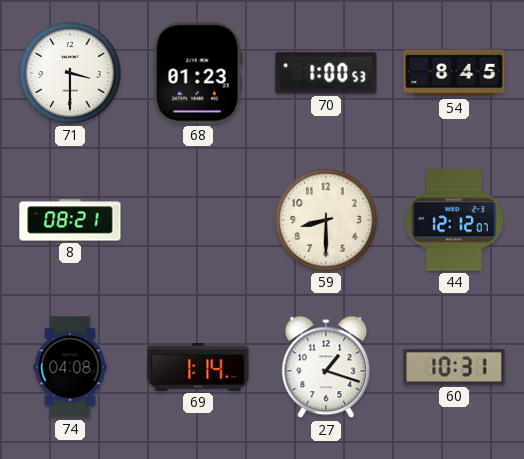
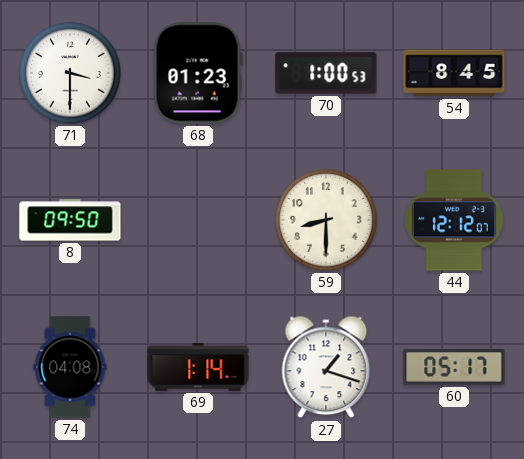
8: 08:21 -> 09:50
60: 10:31 -> 05:17
